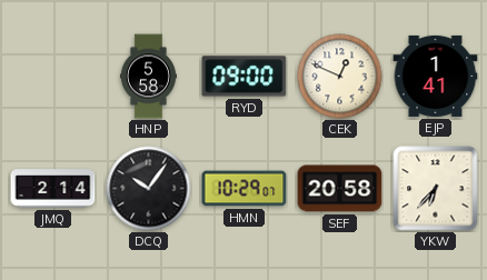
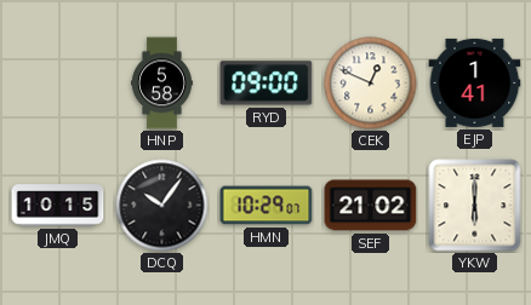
JMQ: 2:14 -> 10:15
SEF: 20:58 -> 21:02
YKW: 6:37 -> 6:00
